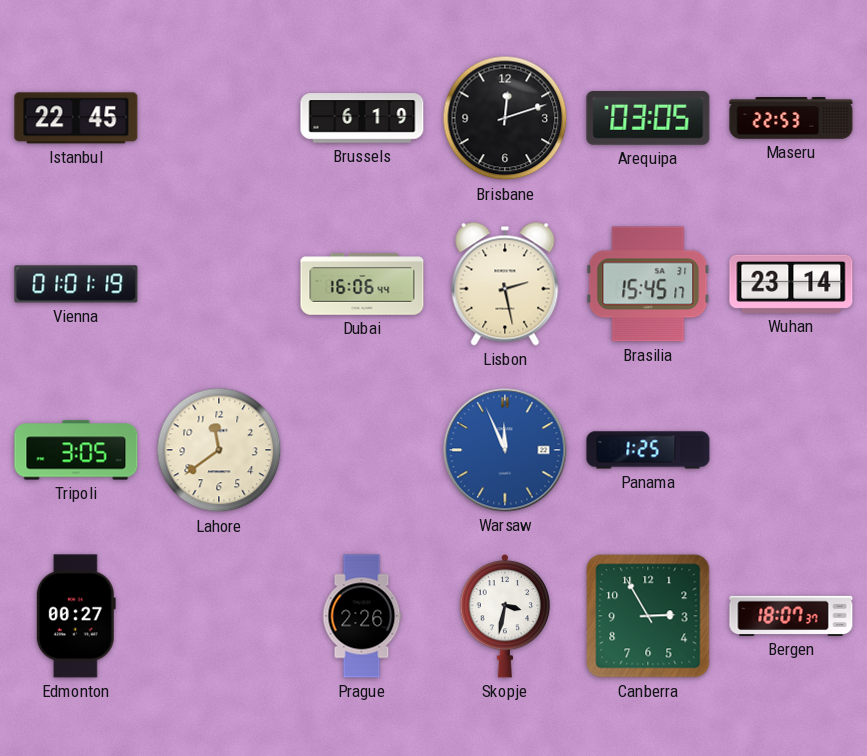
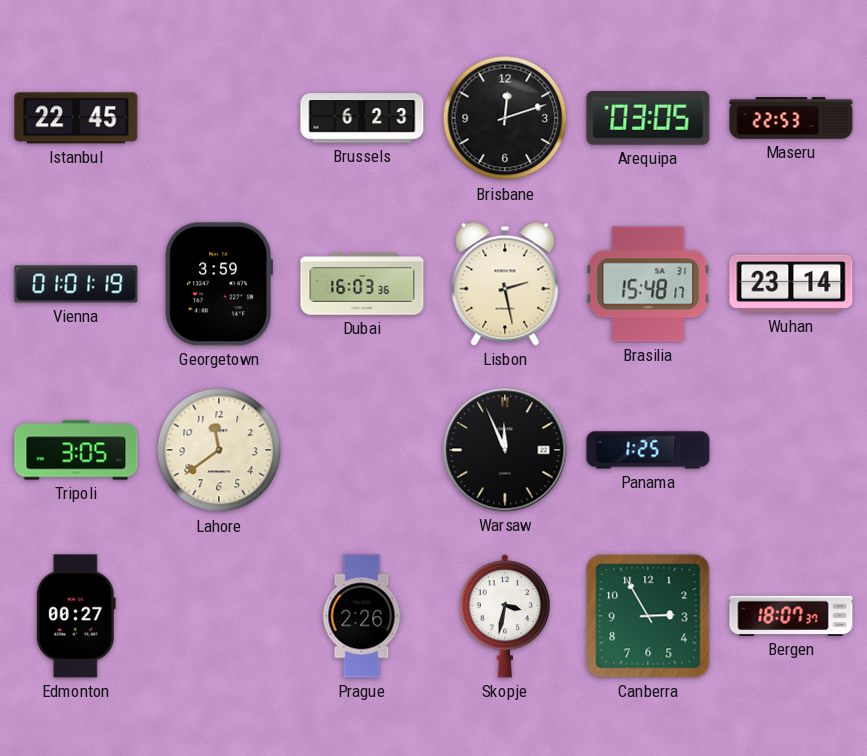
Brussels: 6:19 -> 6:23
Georgetown: none -> 3:59
Dubai: 16:06 -> 16:03
Brasilia: 15:45 -> 15:48
Warsaw dial: blue -> black
